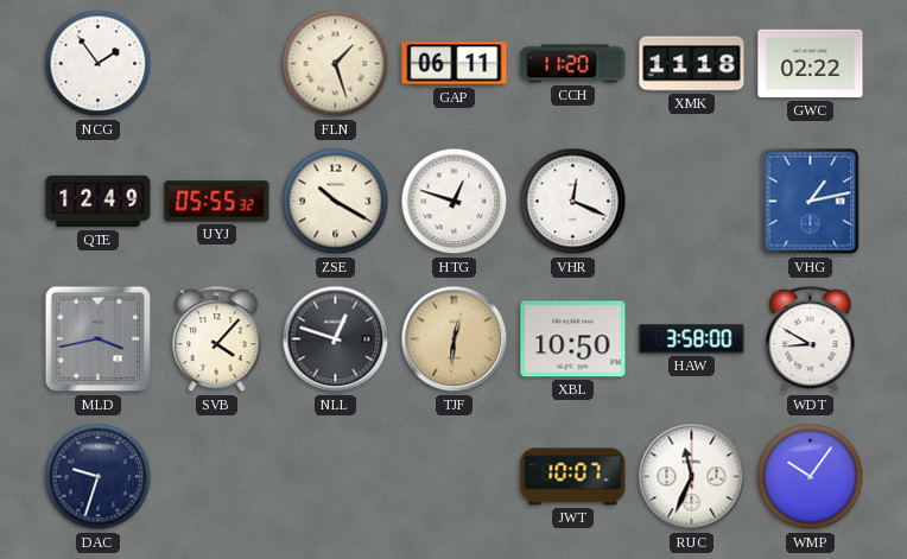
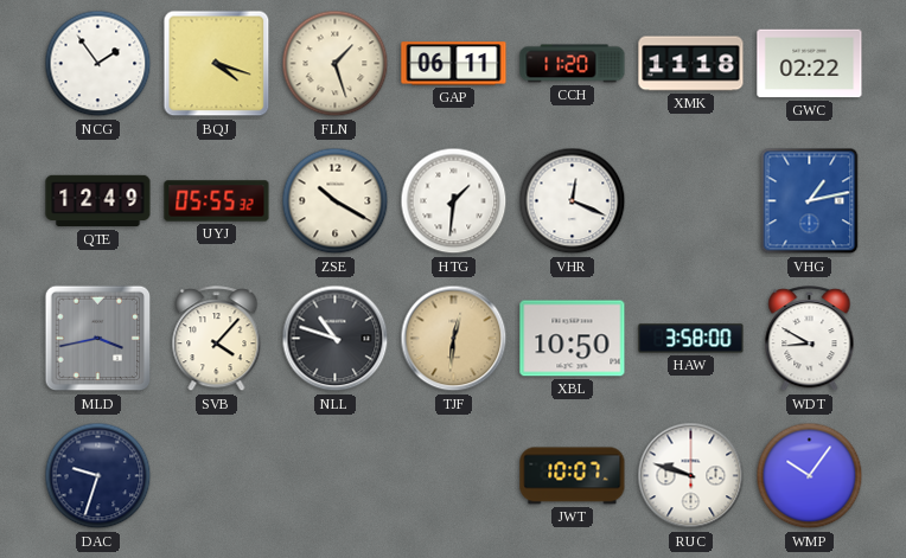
BQJ: none -> 4:18
HTG: 12:48 -> 1:31
NLL: 12:48 -> 10:48
RUC: 11:34 -> 9:48
